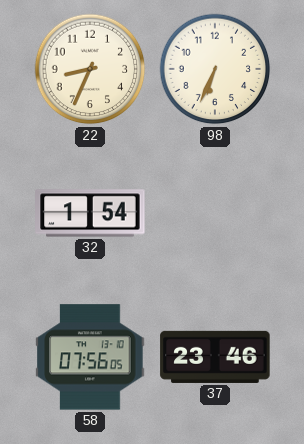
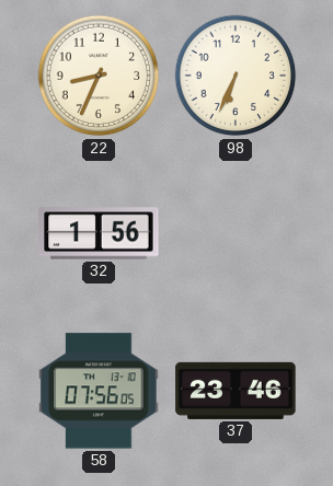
32: 1:54 -> 1:56
